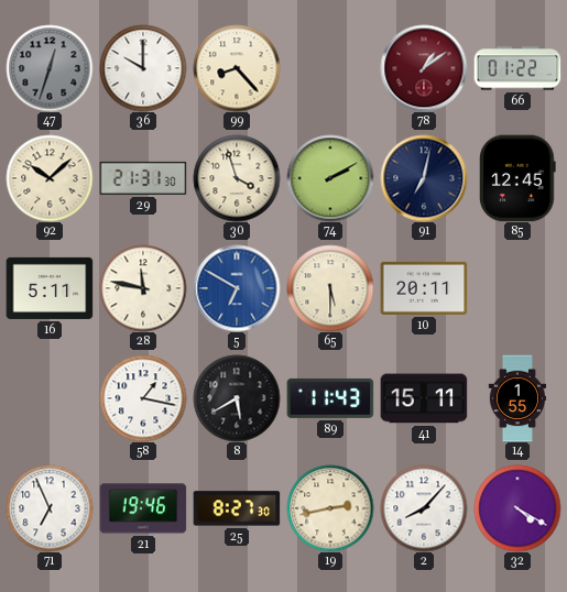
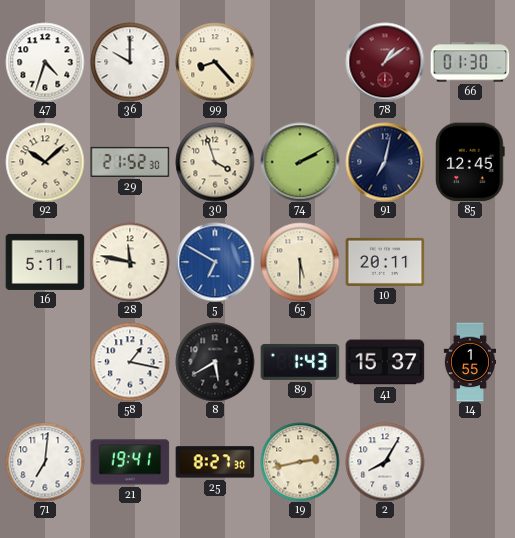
47: 12:33 -> 4:33
47 dial: grey -> white
66: 01:22 -> 01:30
29: 21:31 -> 21:52
89: 11:43 -> 1:43
41: 15:11 -> 15:37
71: 6:56 -> 7:01
21: 19:46 -> 19:41
2: 8:07 -> 8:05
32: 4:20 -> none
